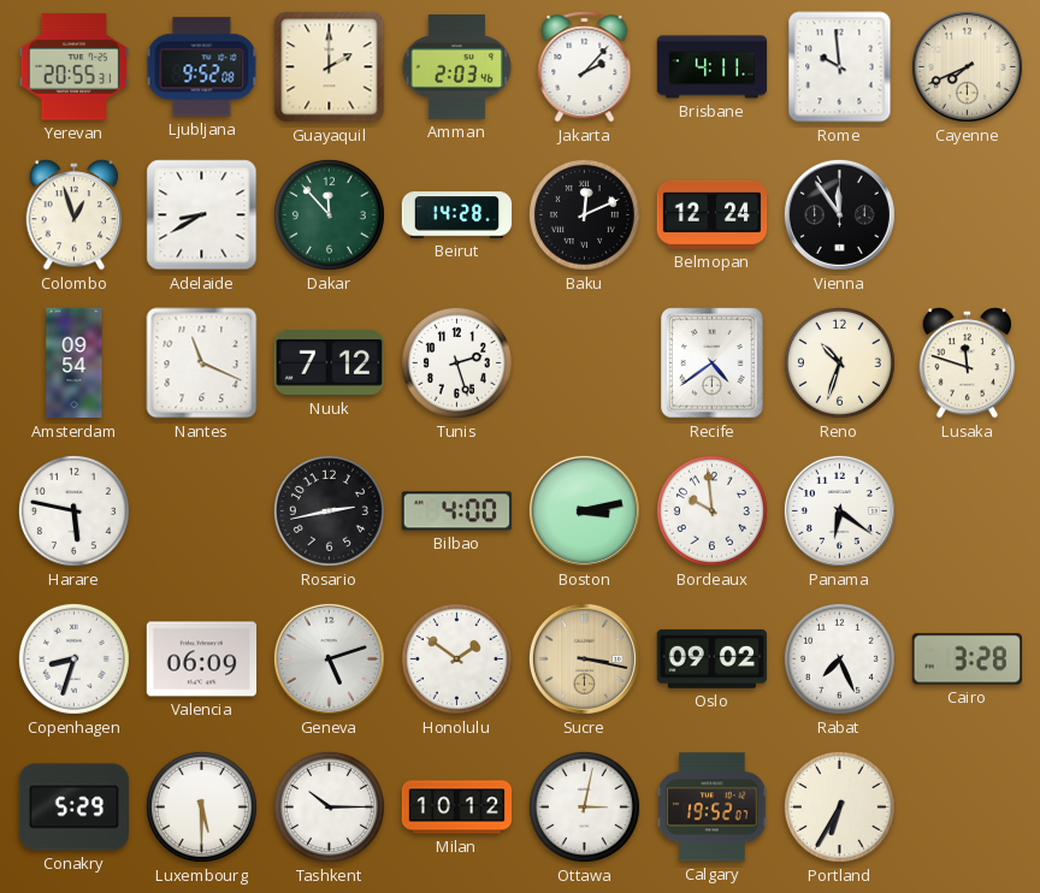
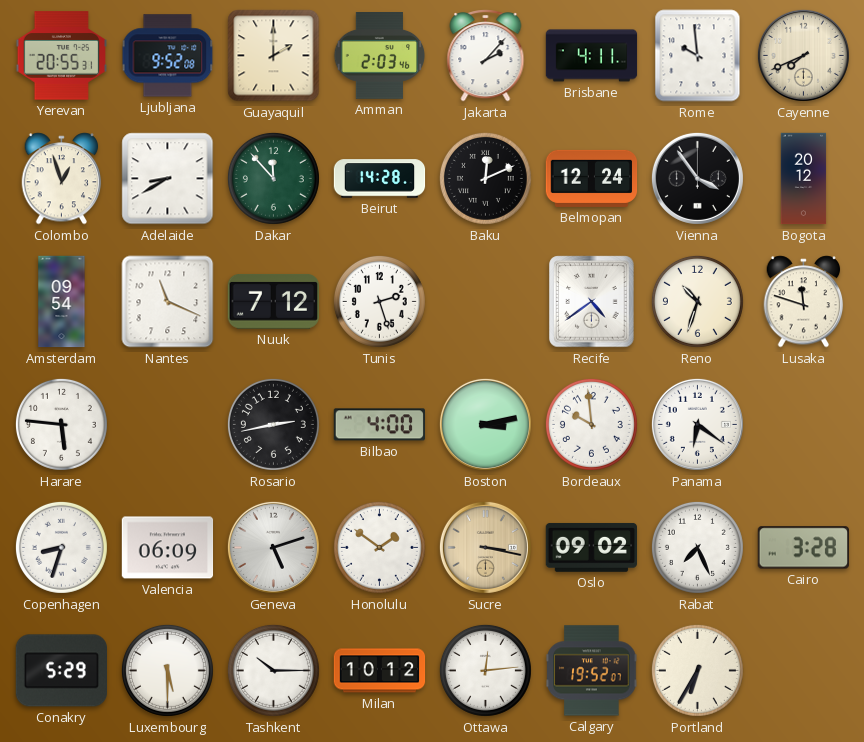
Vienna: 11:54 -> 3:54
Bogota: none -> 20:12
Harare: 5:47 -> 5:46
Ottawa: 3:02 -> 12:14
